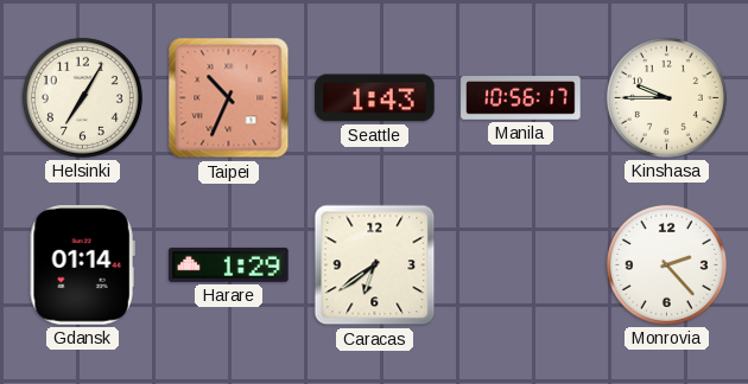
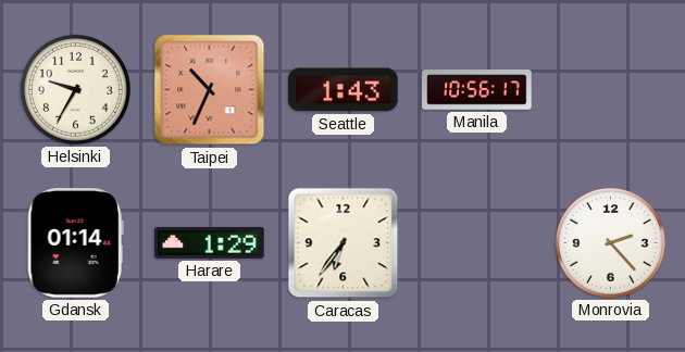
Helsinki: 7:05 -> 9:35
Kinshasa: 9:45 -> none
Caracas: 6:39 -> 6:36
